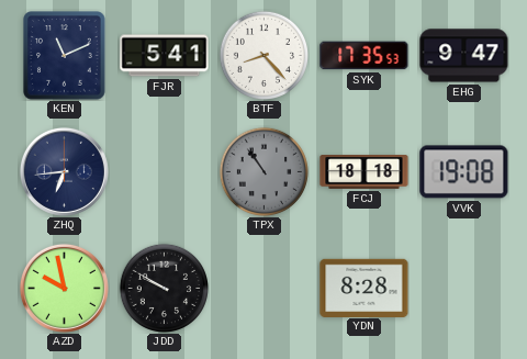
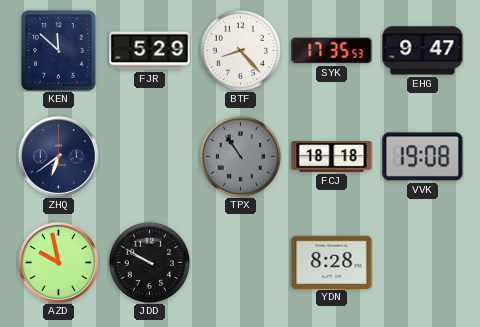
KEN: 11:11 -> 11:52
FJR: 5:41 -> 5:29
ZHQ: 6:44 -> 6:39
